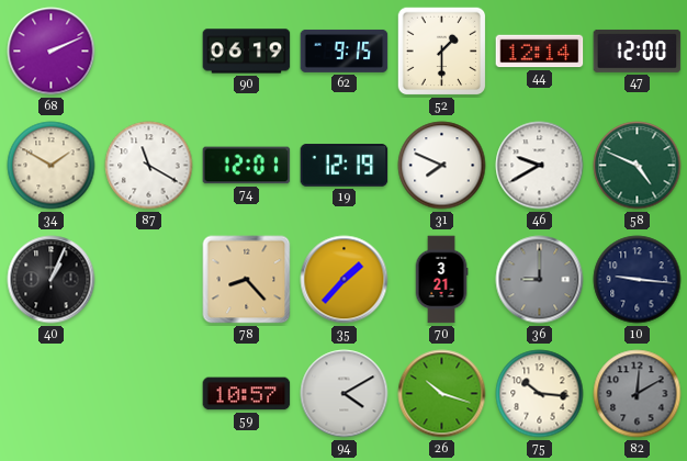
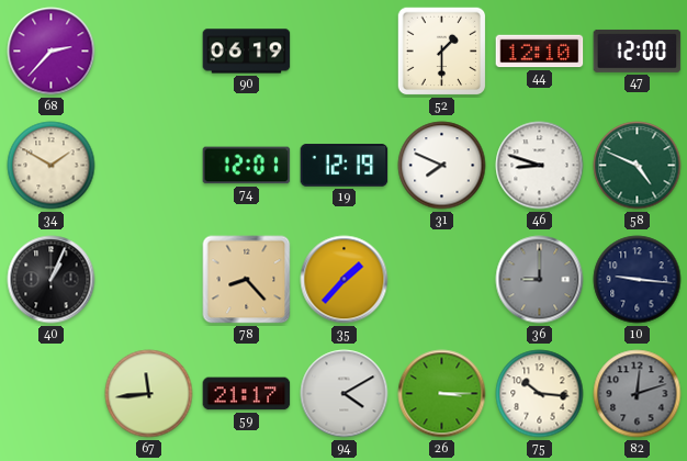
68: 2:11 -> 2:37
62: 9:15 -> none
44: 12:14 -> 12:10
87: 11:20 -> none
46: 9:40 -> 8:48
70: 3:21 -> none
67: none -> 11:44
59: 10:57 -> 21:17
26: 10:18 -> 3:15
82: 12:10 -> 12:12
